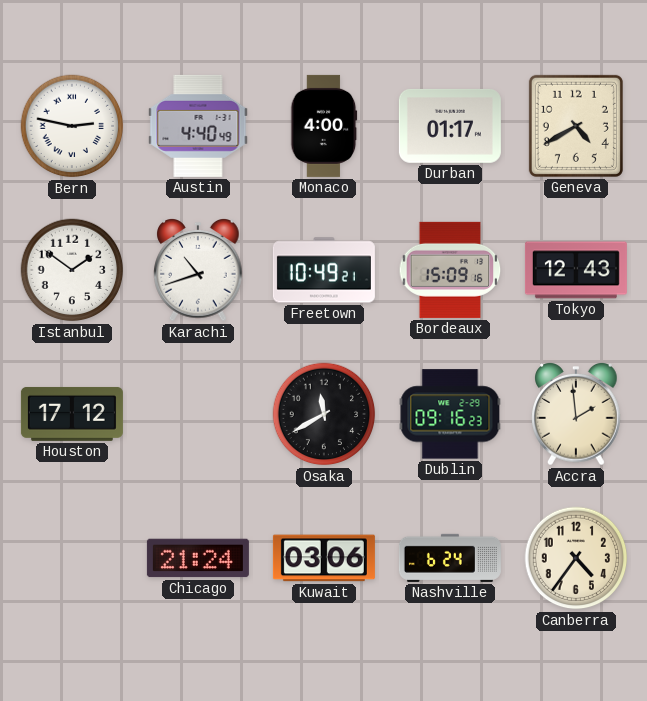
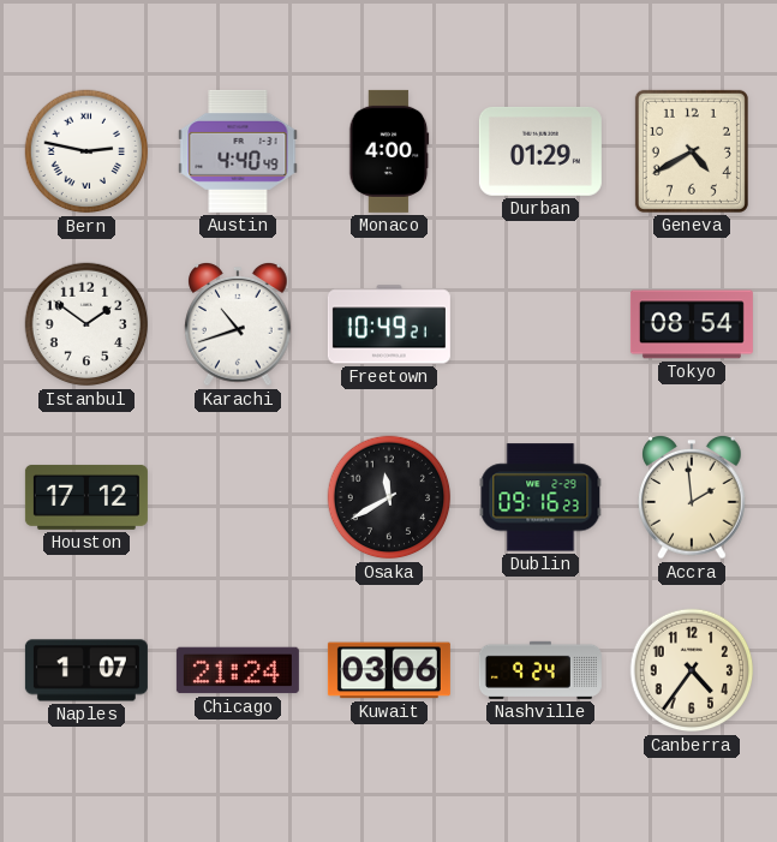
Durban: 01:17 -> 01:29
Bordeaux: 15:09 -> none
Tokyo: 12:43 -> 08:54
Naples: none -> 1:07
Nashville: 6:24 -> 9:24
